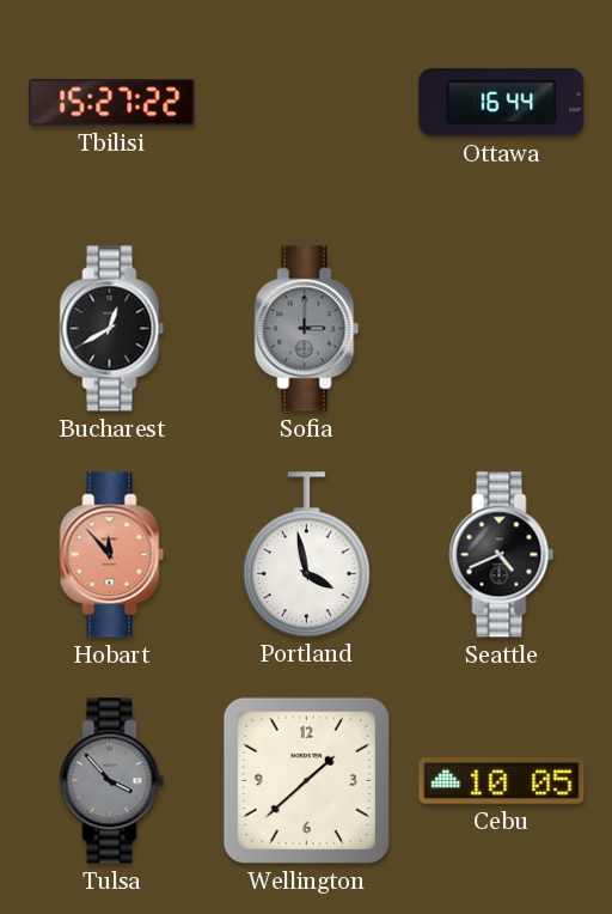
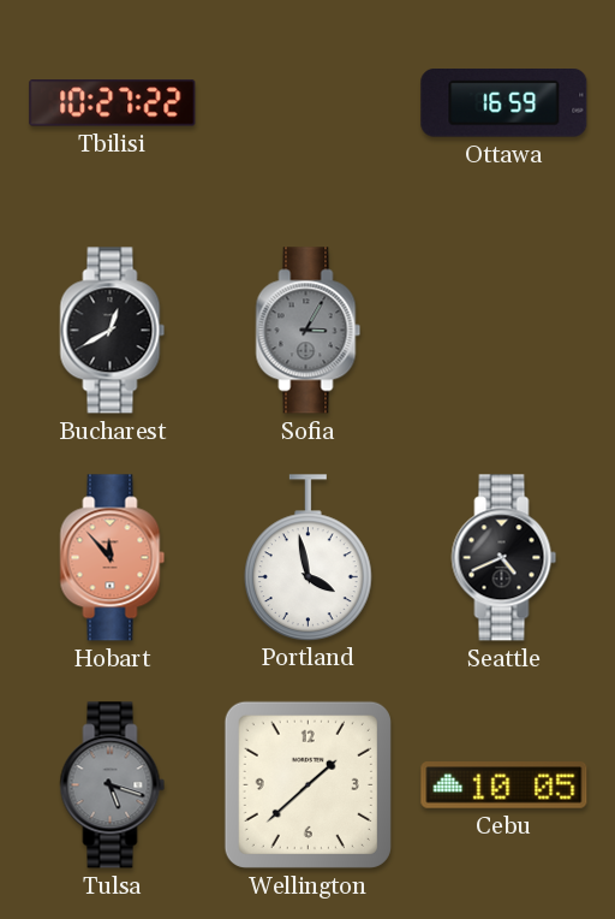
Tbilisi: 15:27 -> 10:27
Ottawa: 16:44 -> 16:59
Sofia: 3:00 -> 3:05
Tulsa: 3:53 -> 5:18
